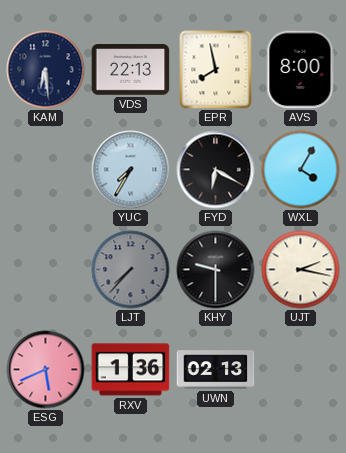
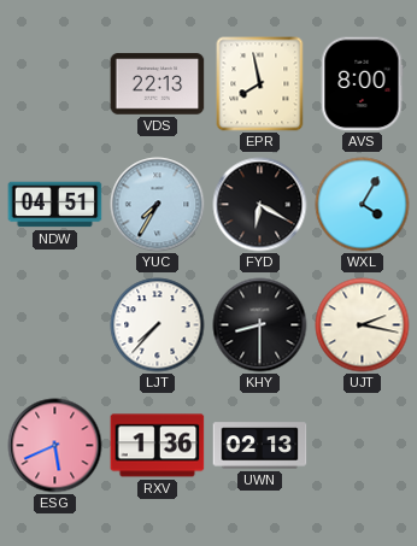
KAM: 6:29 -> none
NDW: none -> 04:51
LJT dial: grey -> white
KHY: 9:30 -> 8:30
